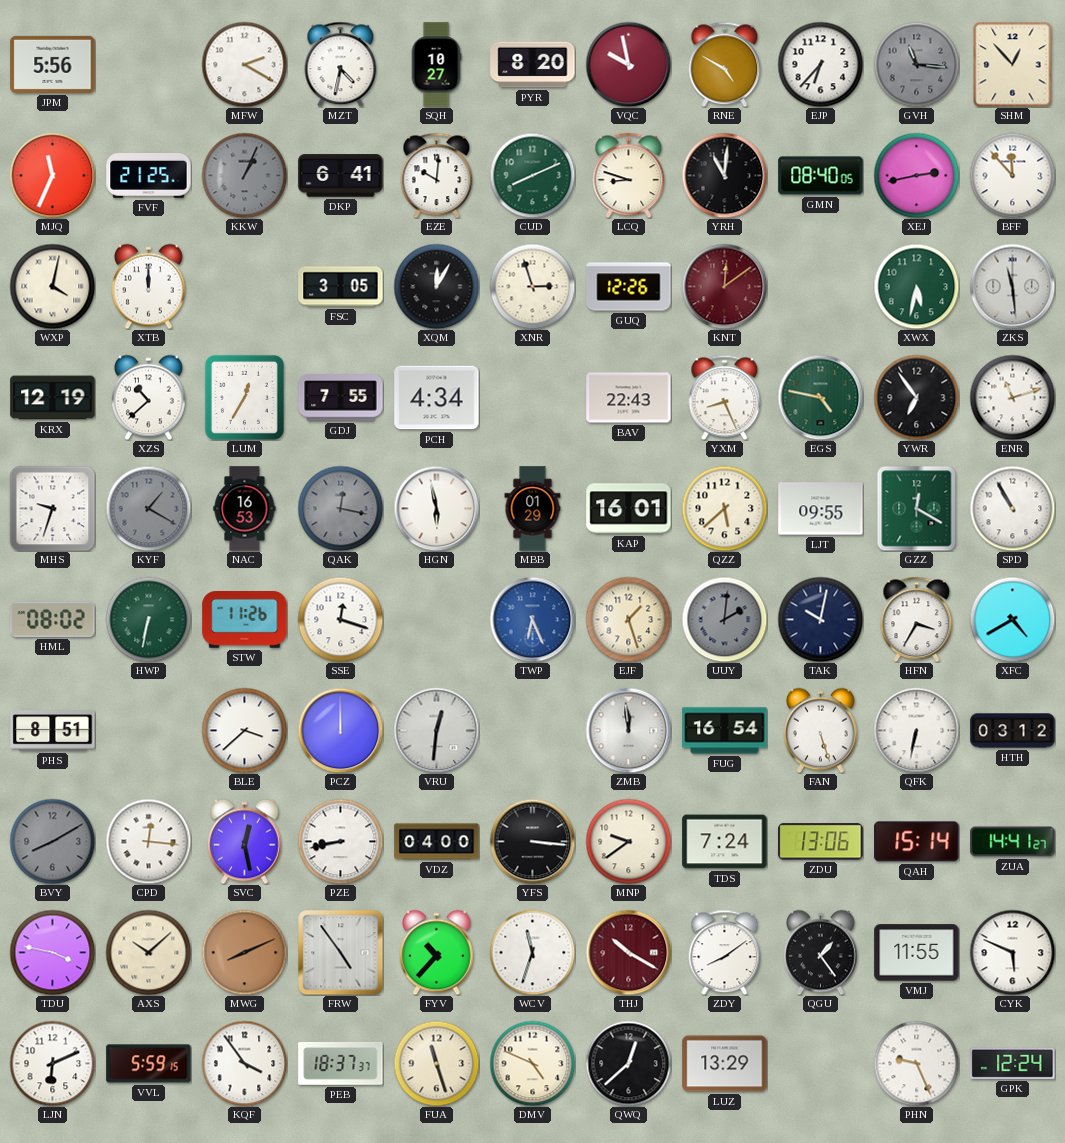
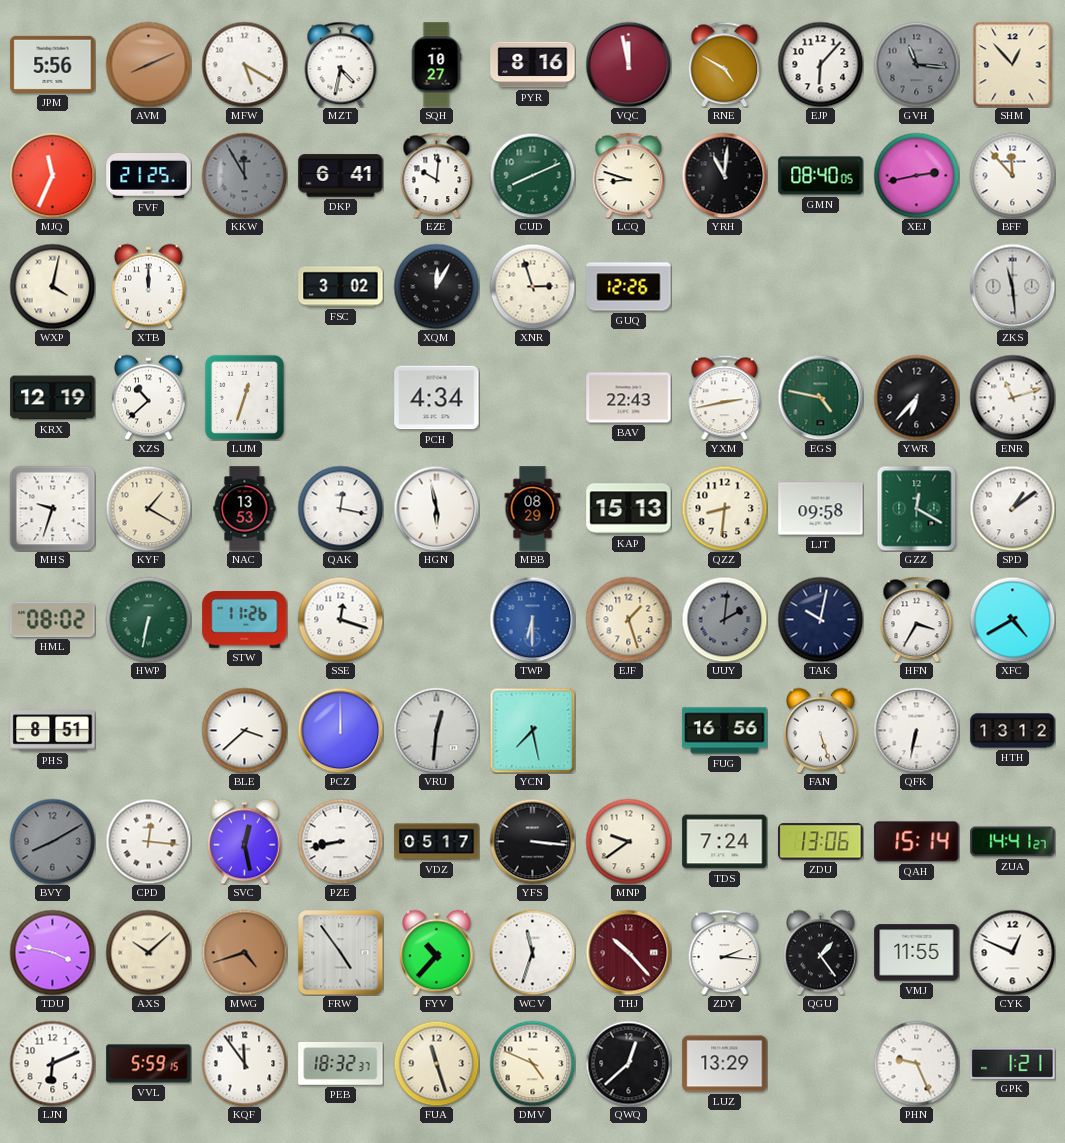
AVM: none -> 8:11
MFW: 2:20 -> 5:20
PYR: 8:20 -> 8:16
VQC: 9:58 -> 11:58
EJP: 6:37 -> 6:07
KKW: 1:04 -> 11:55
FSC: 3:05 -> 3:02
KNT: 12:09 -> none
XWX: 5:32 -> none
LUM: 12:35 -> 12:33
GDJ: 7:55 -> none
YXM: 8:26 -> 2:43
YWR: 6:54 -> 6:37
KYF dial: grey -> cream
NAC: 16:53 -> 13:53
QAK dial: grey -> white
MBB: 01:29 -> 08:29
KAP: 16:01 -> 15:13
QZZ: 5:38 -> 8:31
LJT: 09:55 -> 09:58
SPD: 10:55 -> 1:09
TWP: 6:26 -> 6:30
YCN: none -> 7:28
ZMB: 11:59 -> none
FUG: 16:54 -> 16:56
HTH: 03:12 -> 13:12
VDZ: 04:00 -> 05:17
MWG: 8:11 -> 4:42
THJ: 10:20 -> 10:23
ZDY: 8:09 -> 2:16
CYK: 5:49 -> 12:49
KQF: 3:54 -> 11:54
PEB: 18:37 -> 18:32
GPK: 12:24 -> 1:21
